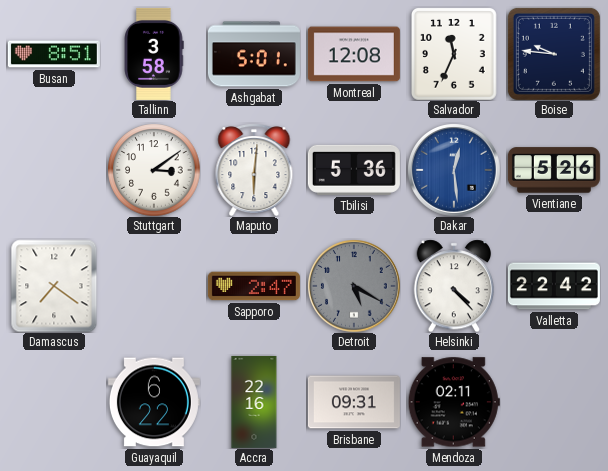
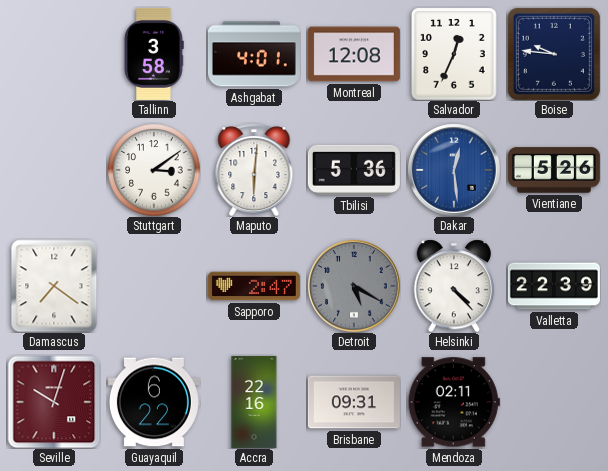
Busan: 8:51 -> none
Ashgabat: 5:01 -> 4:01
Salvador: 11:34 -> 12:34
Valletta: 22:42 -> 22:39
Seville: none -> 10:03
